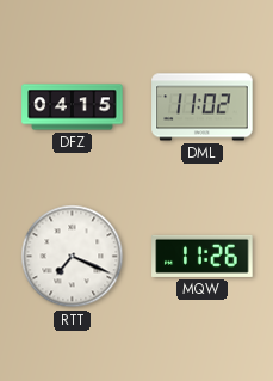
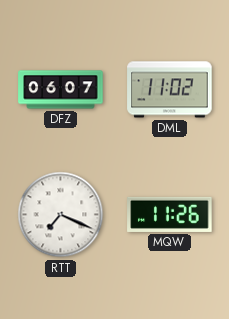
DFZ: 04:15 -> 06:07
